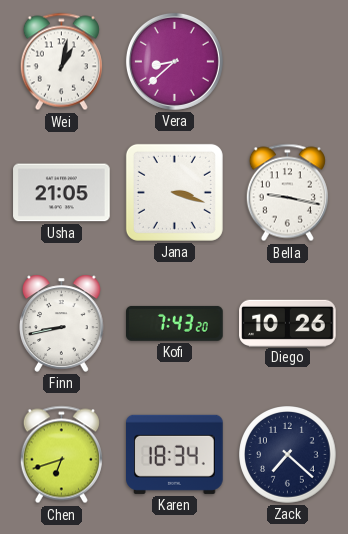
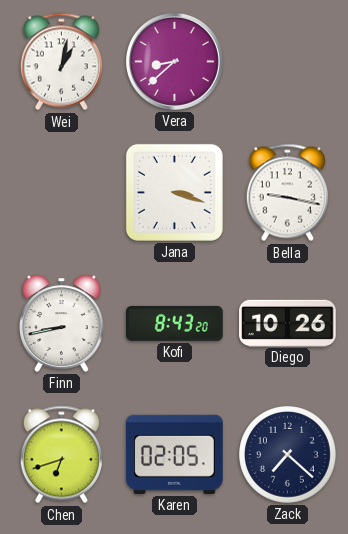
Usha: 21:05 -> none
Kofi: 7:43 -> 8:43
Karen: 18:34 -> 02:05
